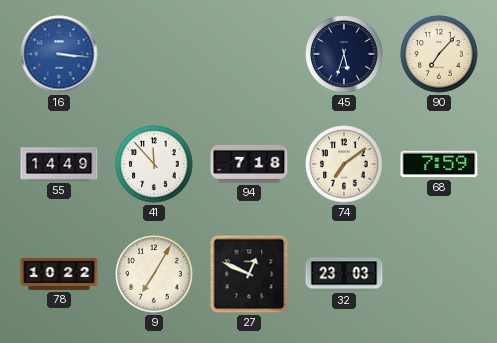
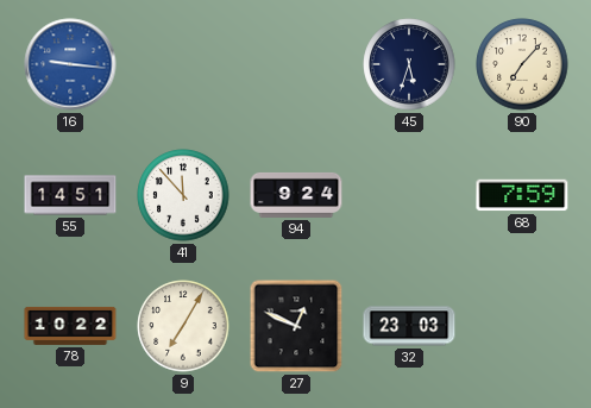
16: 3:16 -> 9:16
55: 14:49 -> 14:51
94: 7:18 -> 9:24
74: 7:09 -> none
